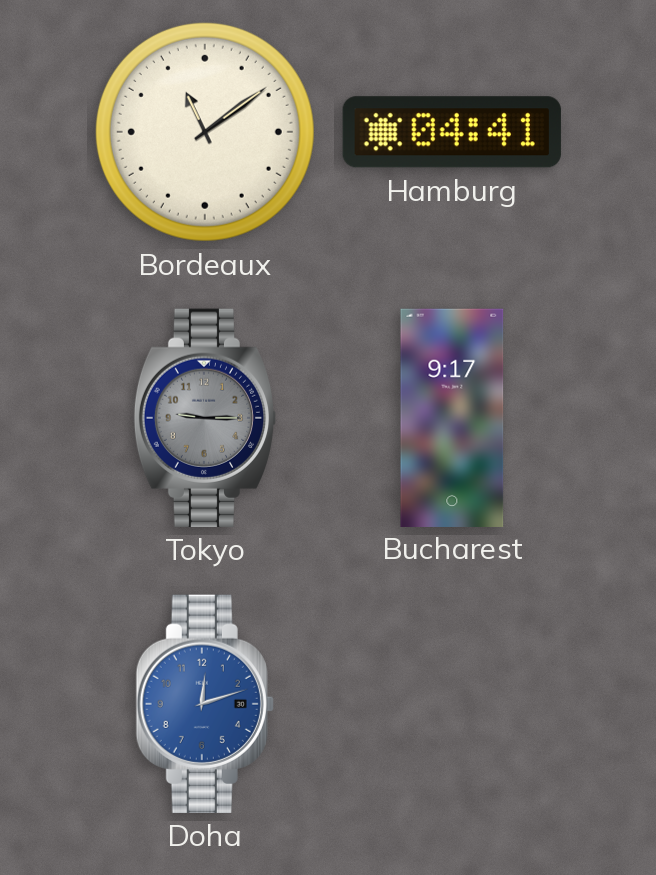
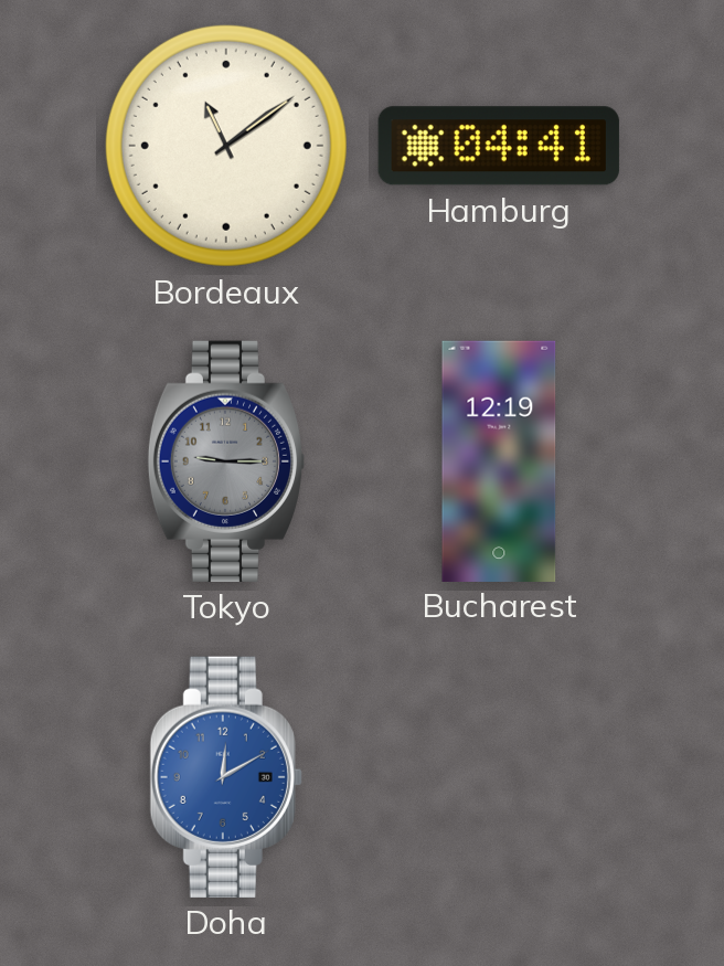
Bucharest: 9:17 -> 12:19
Doha: 12:12 -> 12:10
